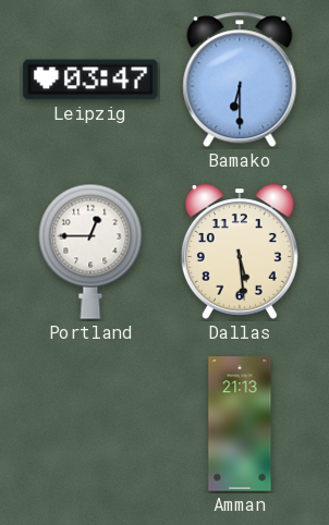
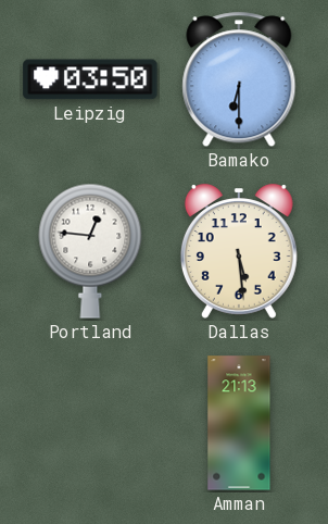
Leipzig: 03:47 -> 03:50
Portland: 12:45 -> 12:46
